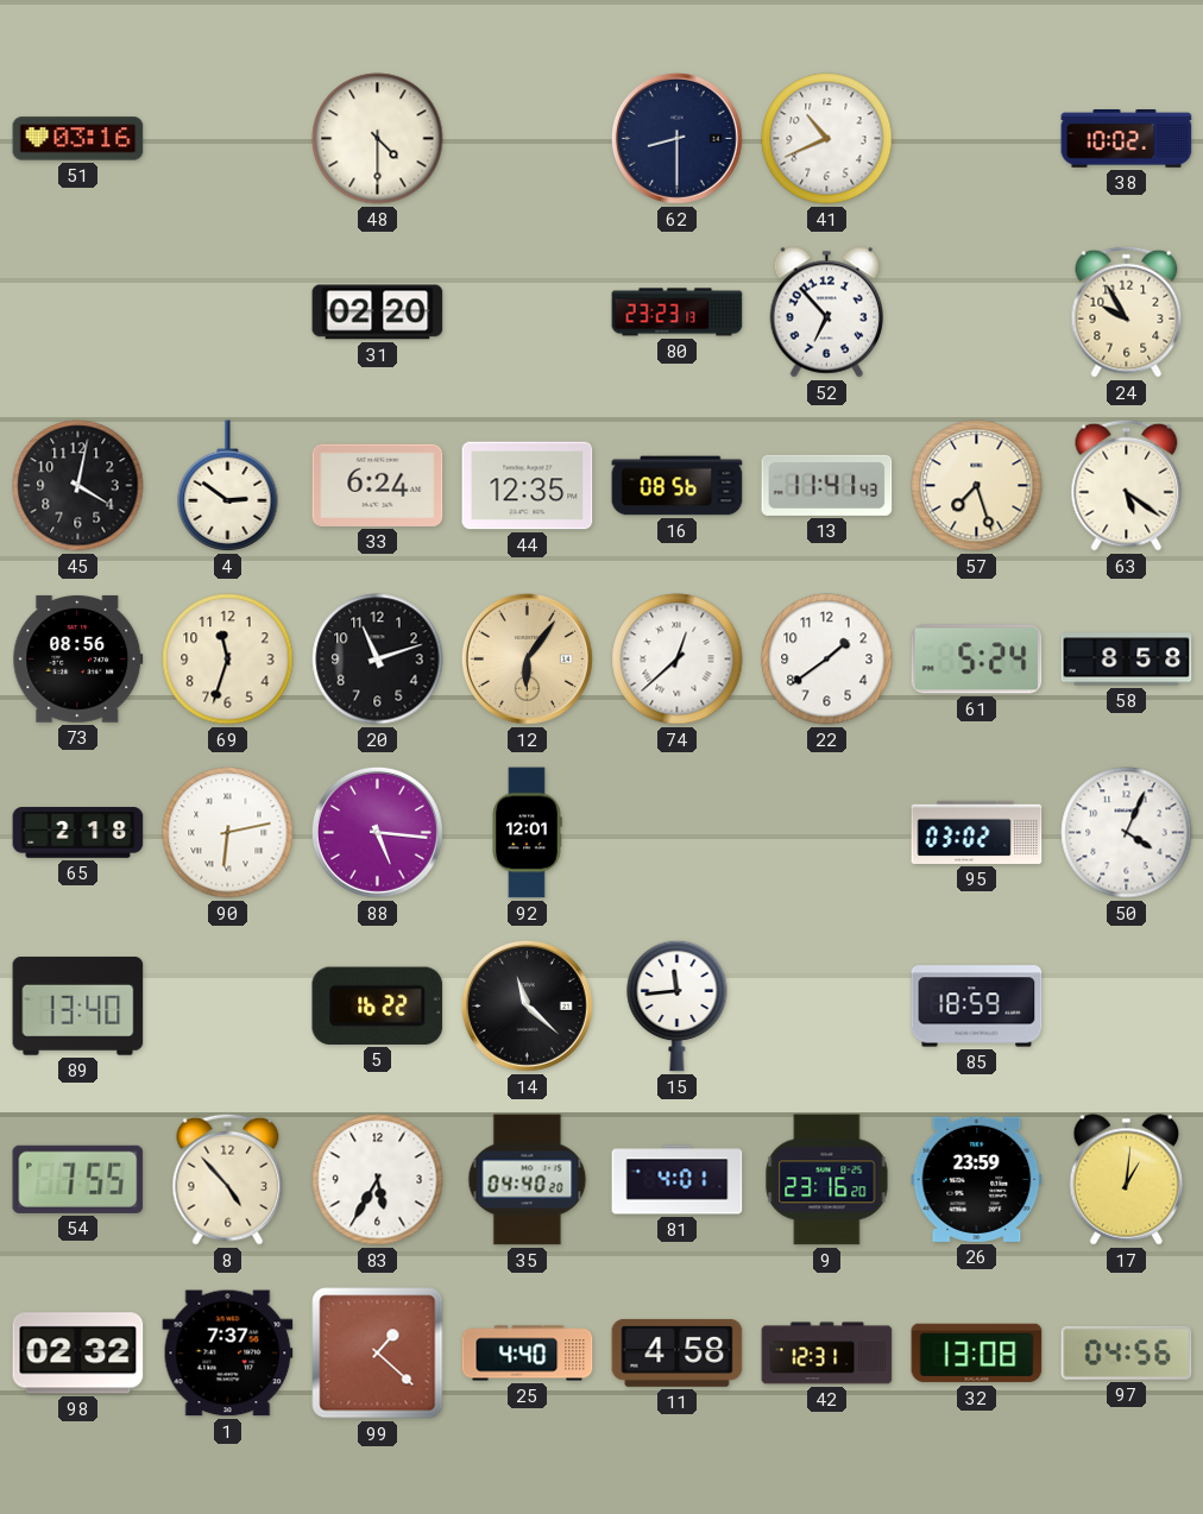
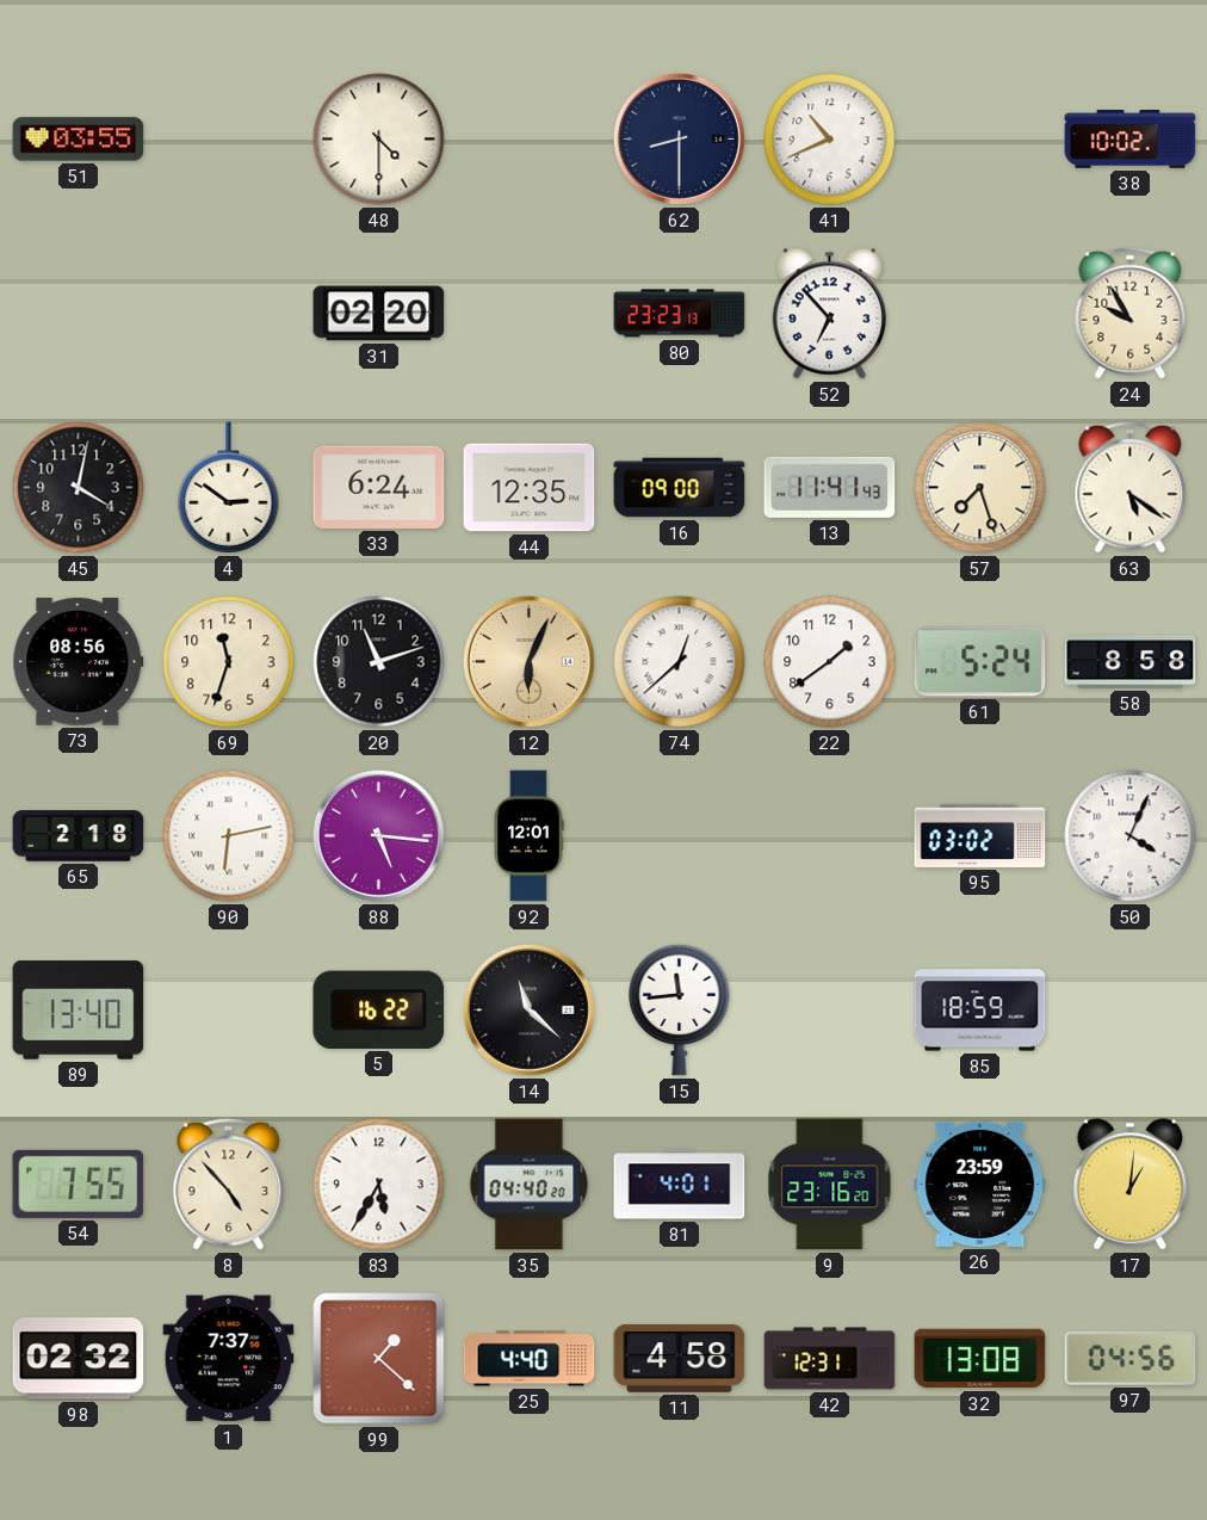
51: 03:16 -> 03:55
16: 08:56 -> 09:00
12: 6:06 -> 6:04
